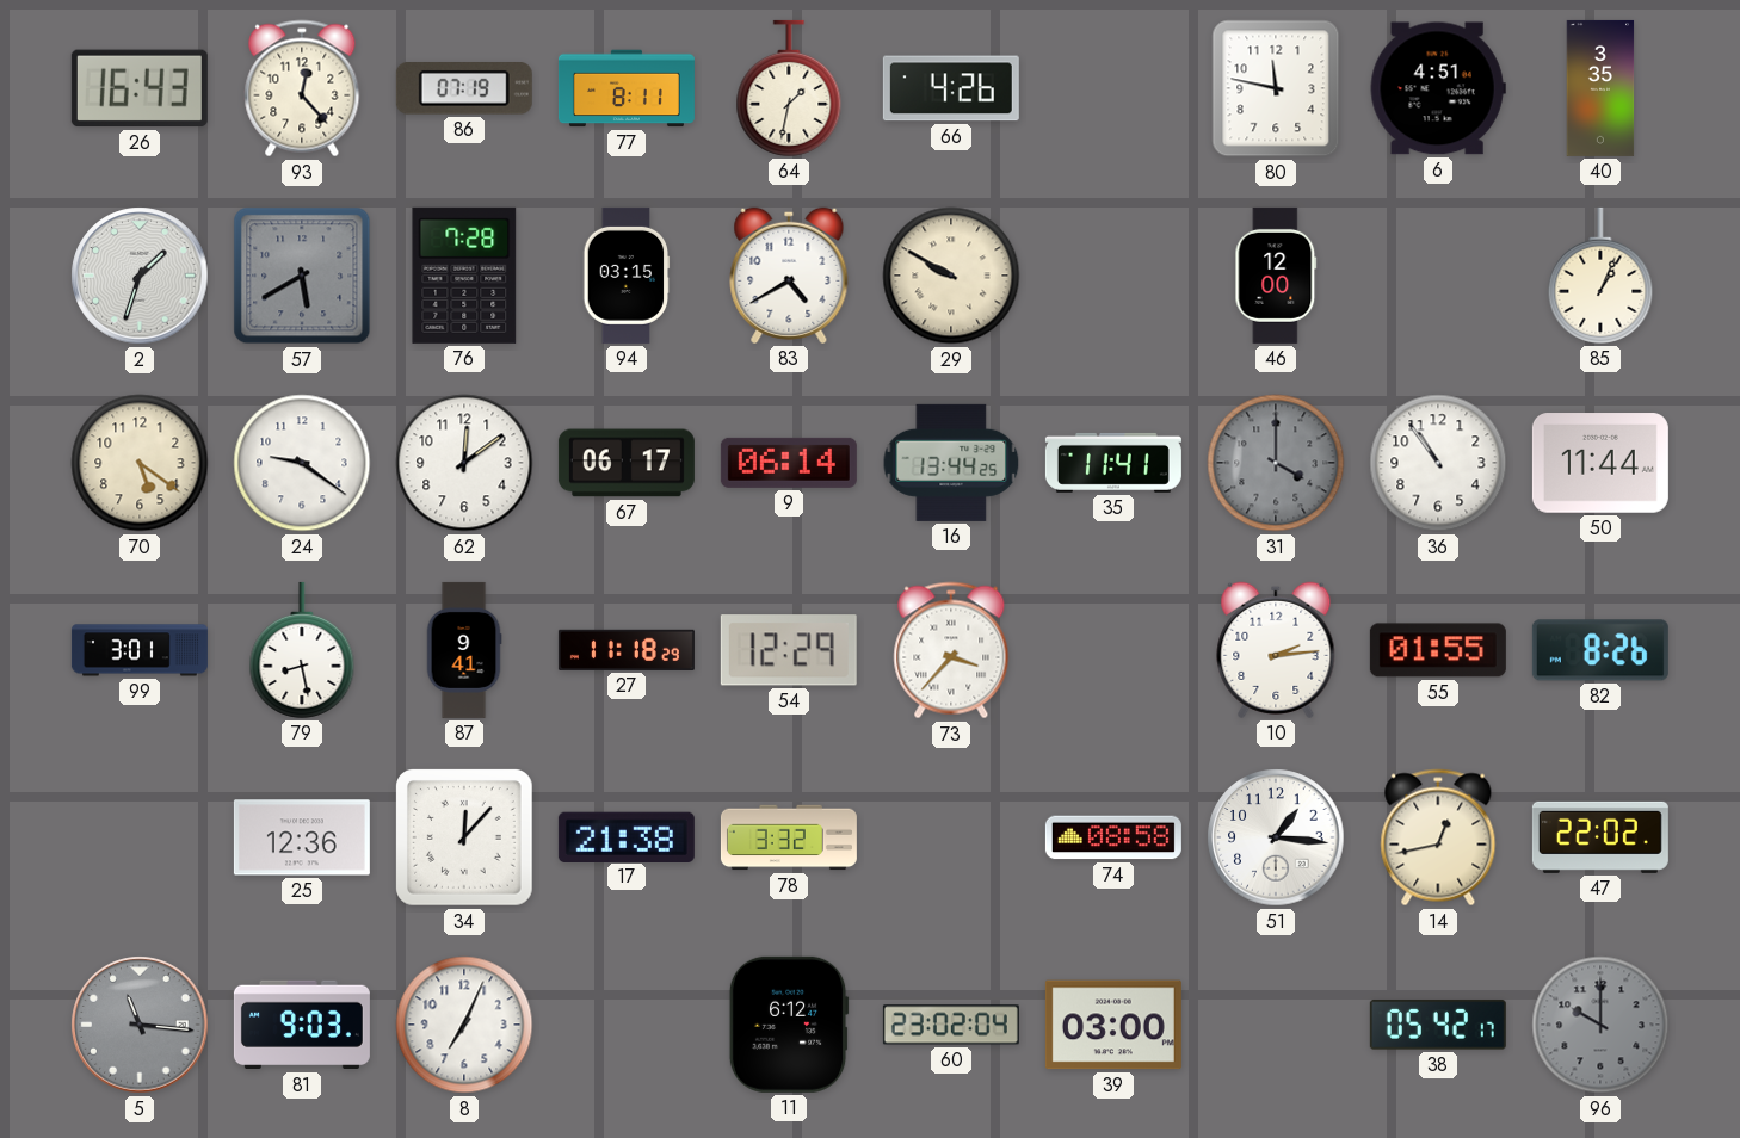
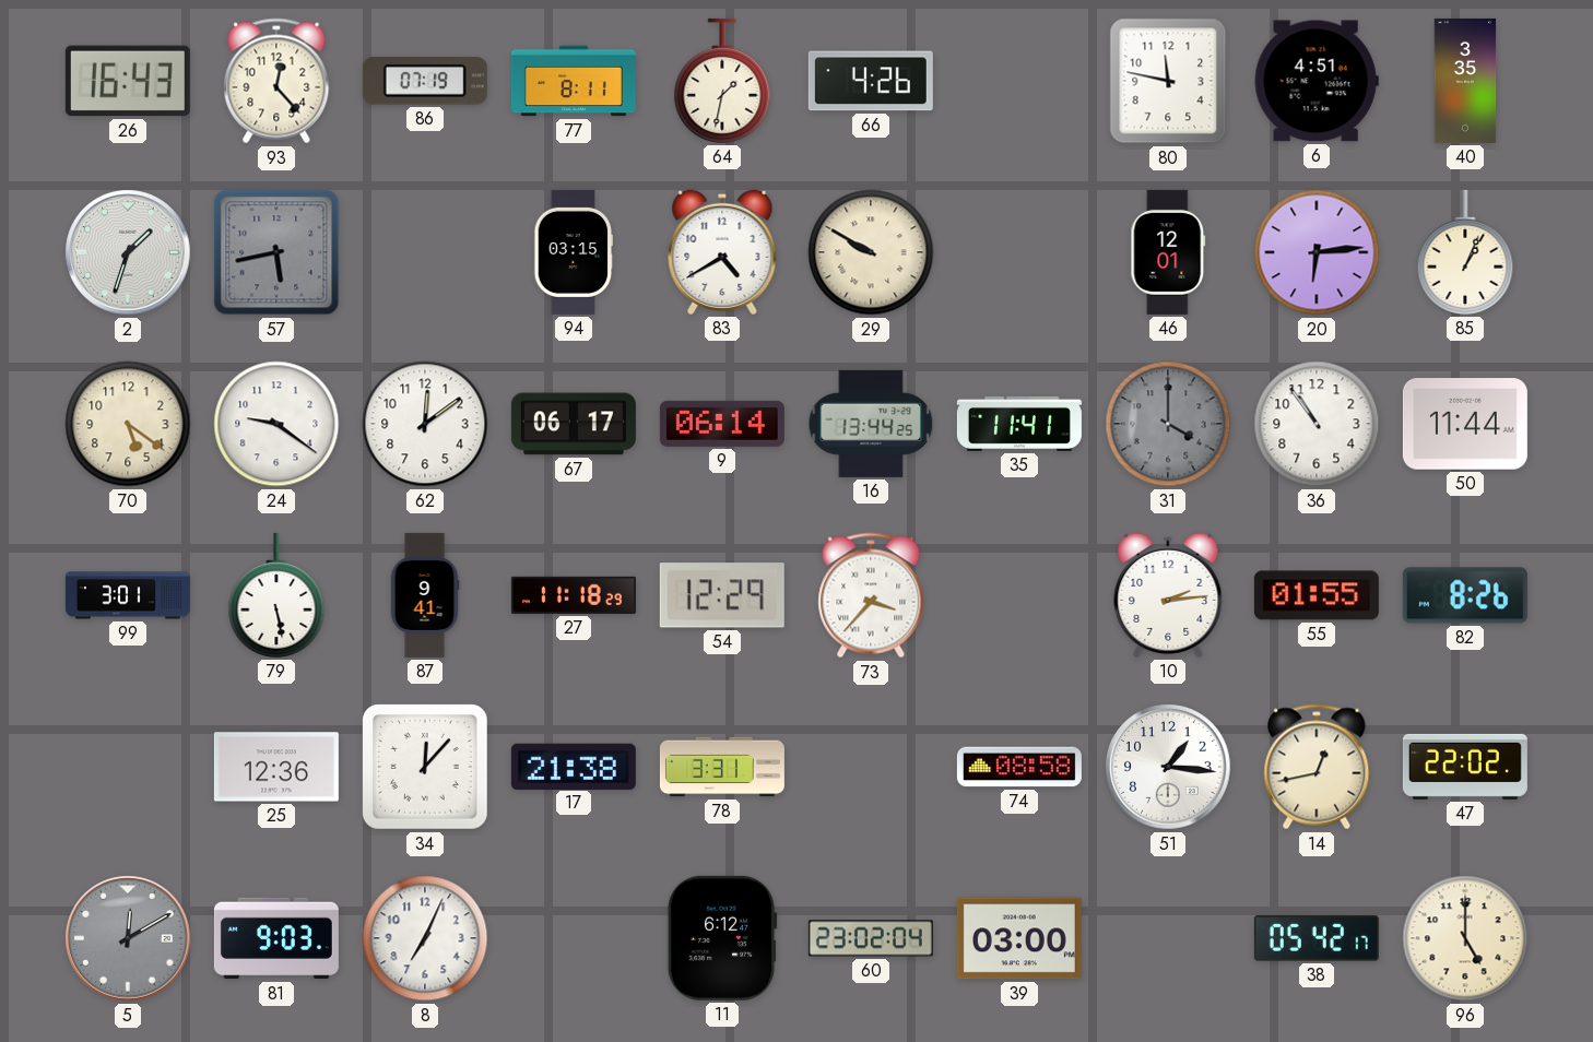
57: 5:40 -> 5:43
76: 7:28 -> none
46: 12:00 -> 12:01
20: none -> 6:14
79: 8:28 -> 5:28
78: 3:32 -> 3:31
5: 11:16 -> 12:10
96: 10:00 -> 5:00
96 dial: grey -> cream
